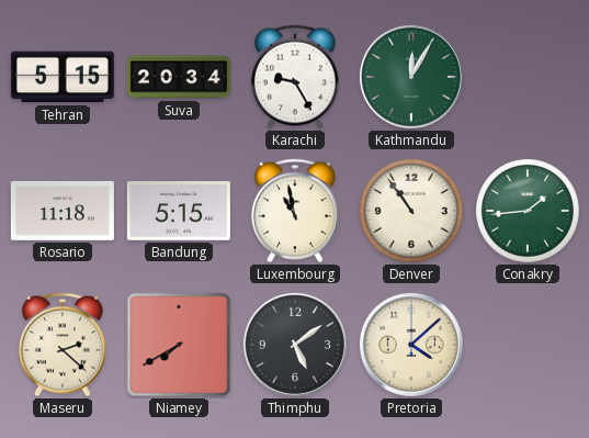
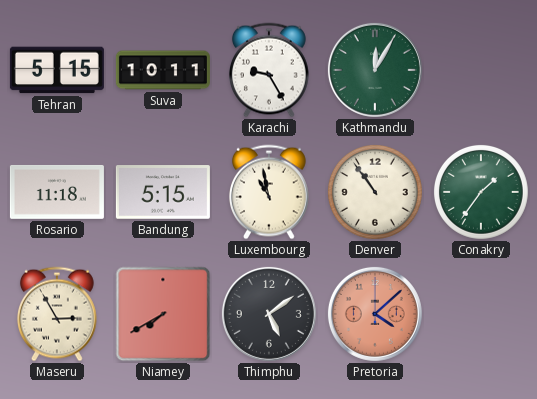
Suva: 20:34 -> 10:11
Conakry: 1:44 -> 1:36
Maseru: 2:22 -> 2:55
Pretoria dial: cream -> salmon
